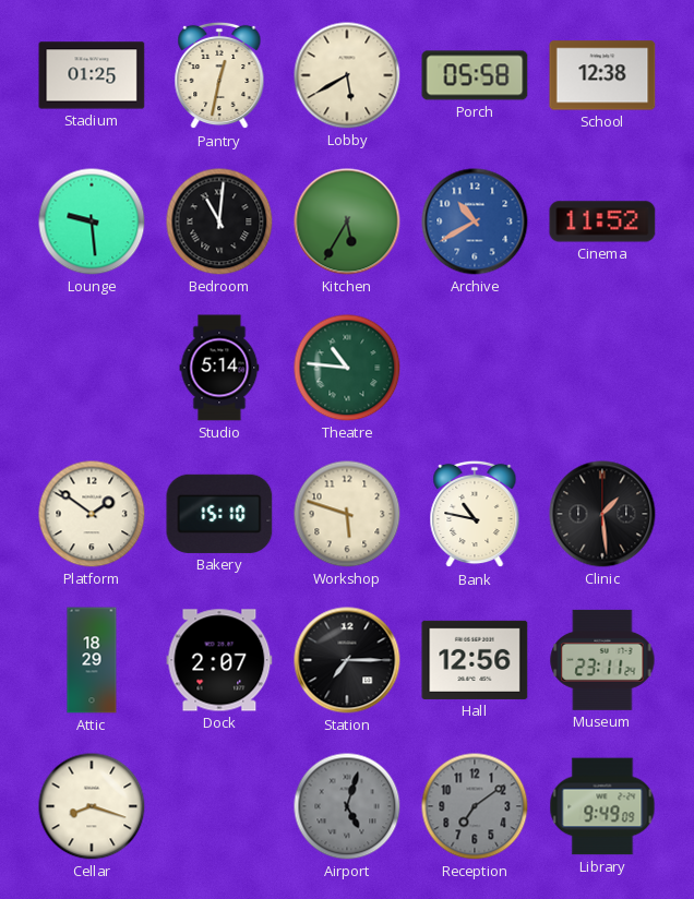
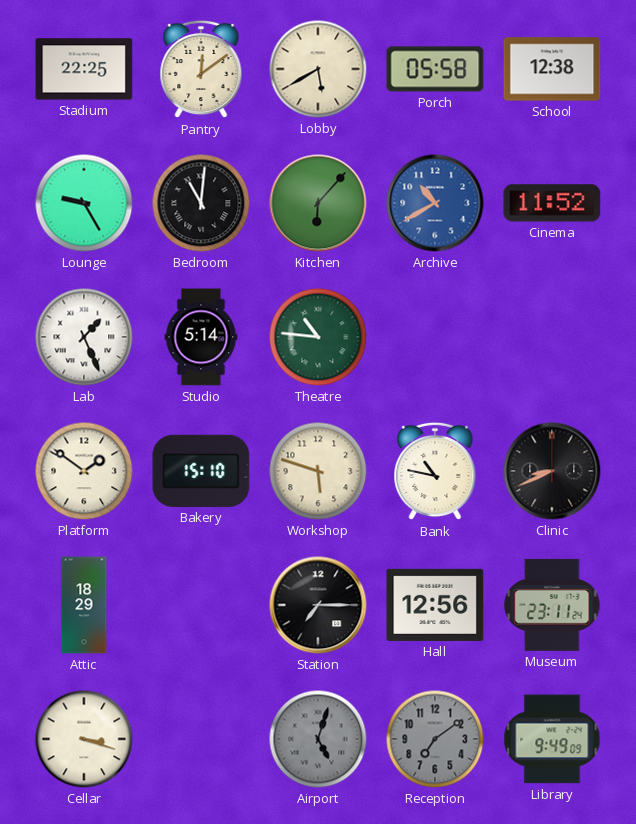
Stadium: 01:25 -> 22:25
Pantry: 12:32 -> 12:09
Lounge: 9:29 -> 9:25
Kitchen: 5:35 -> 6:07
Lab: none -> 1:26
Clinic: 1:29 -> 8:41
Dock: 2:07 -> none
Cellar: 8:18 -> 3:18
